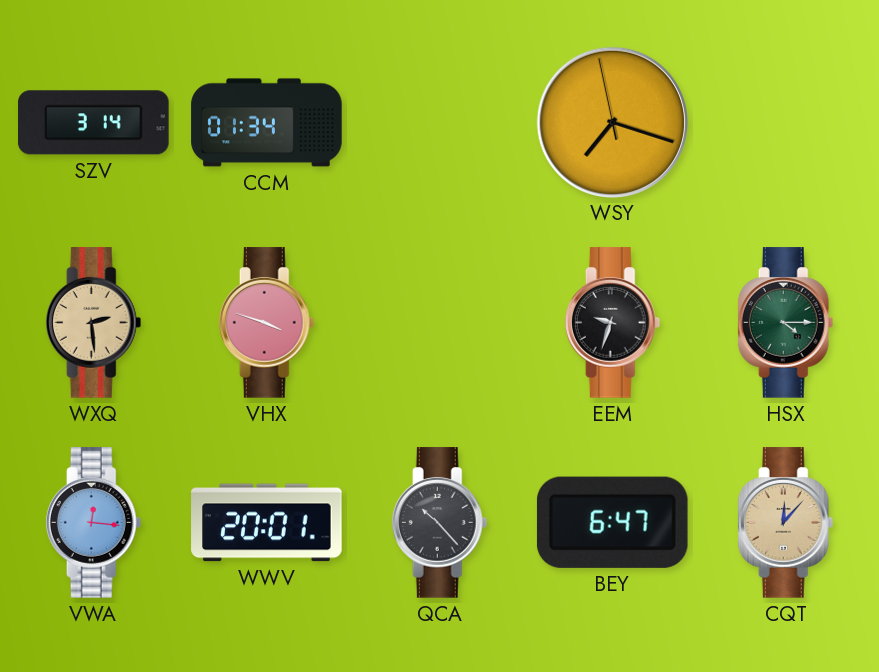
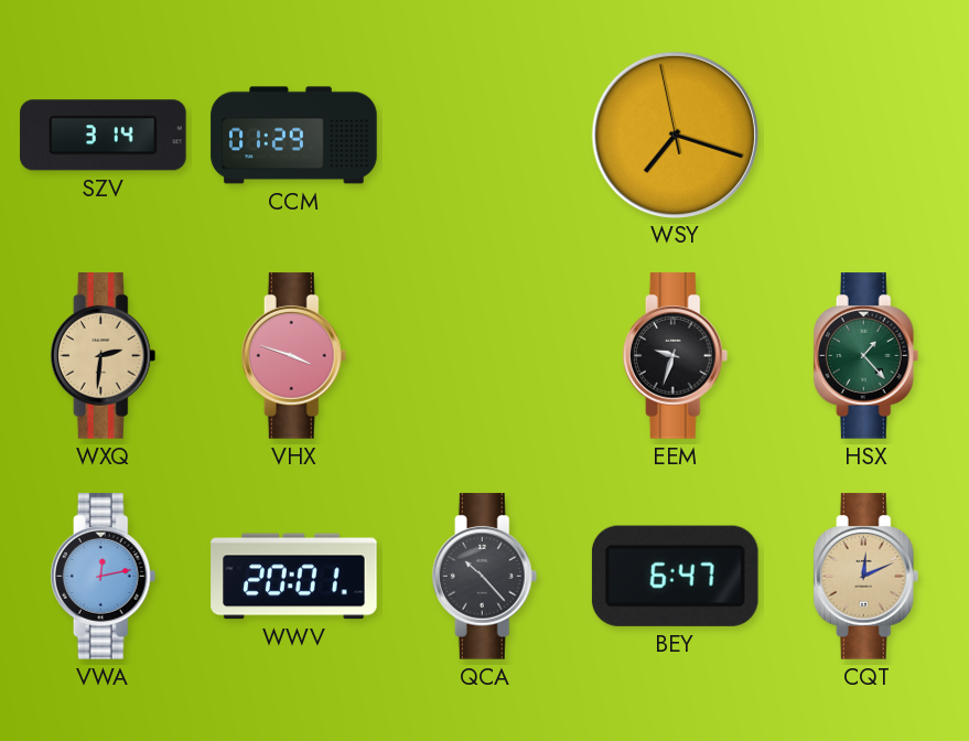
CCM: 01:34 -> 01:29
WXQ: 2:29 -> 2:31
HSX: 4:15 -> 1:23
VWA: 12:16 -> 12:13
CQT: 12:07 -> 12:11
